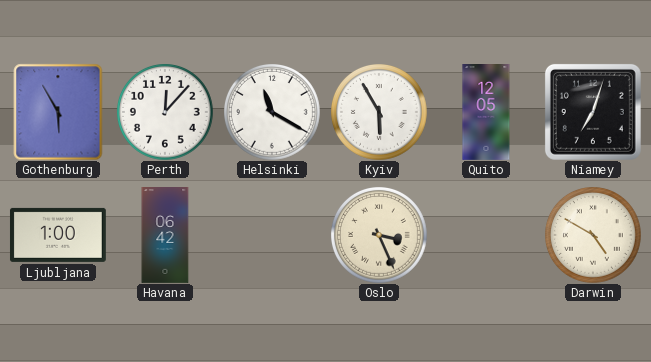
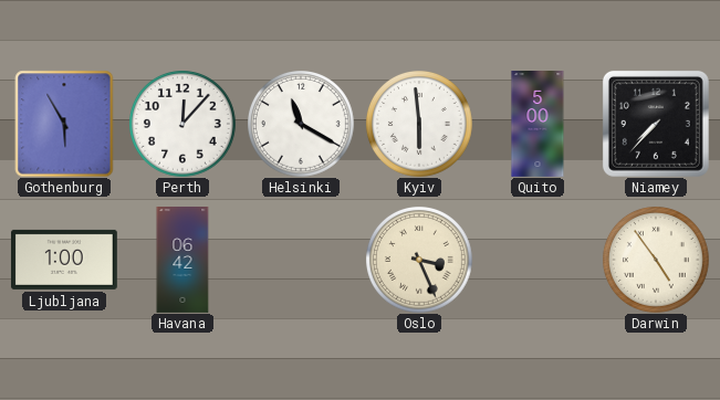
Kyiv: 5:55 -> 5:59
Quito: 12:05 -> 5:00
Niamey: 7:03 -> 7:37
Darwin: 4:50 -> 4:54
